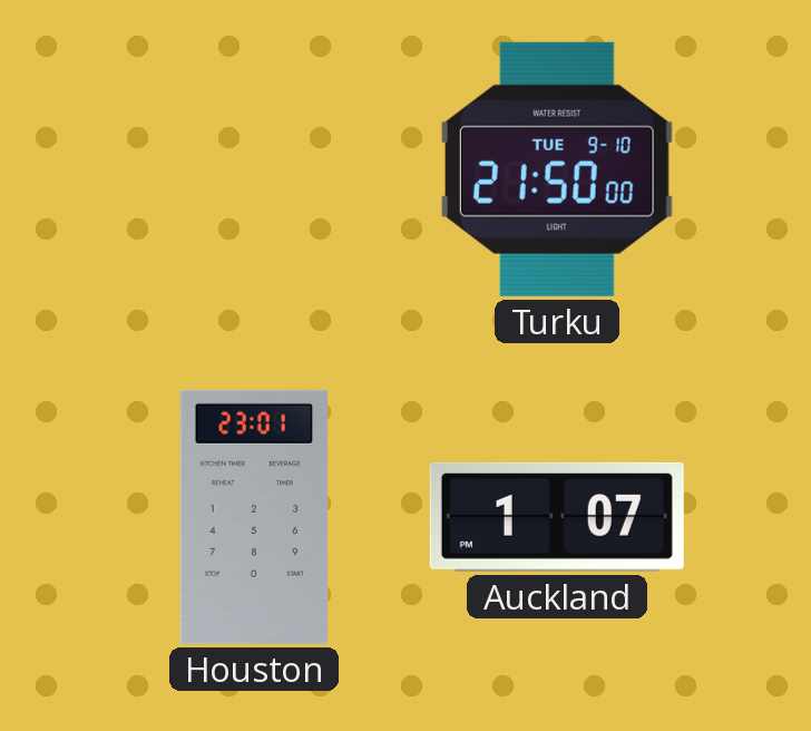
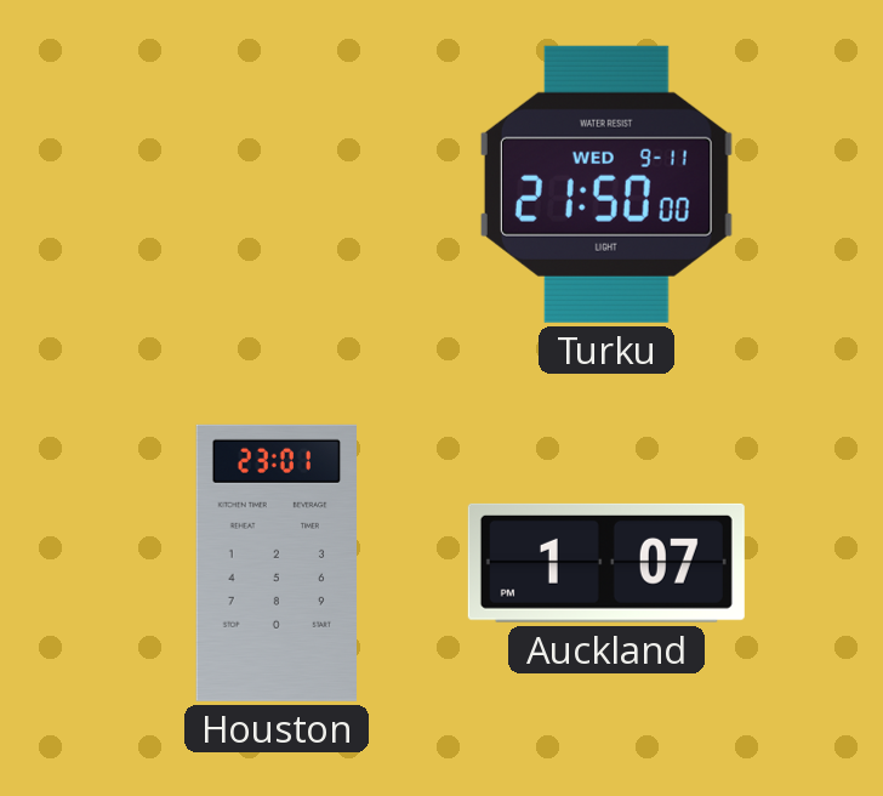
Turku date: TUE 9-10 -> WED 9-11
